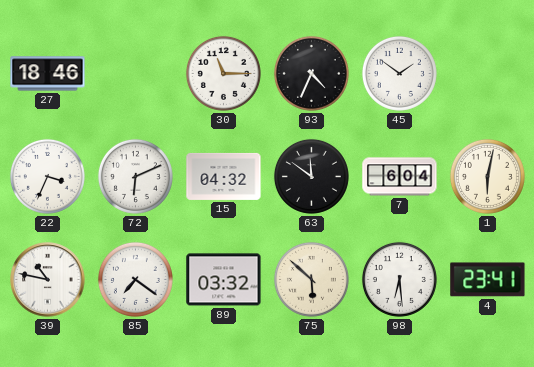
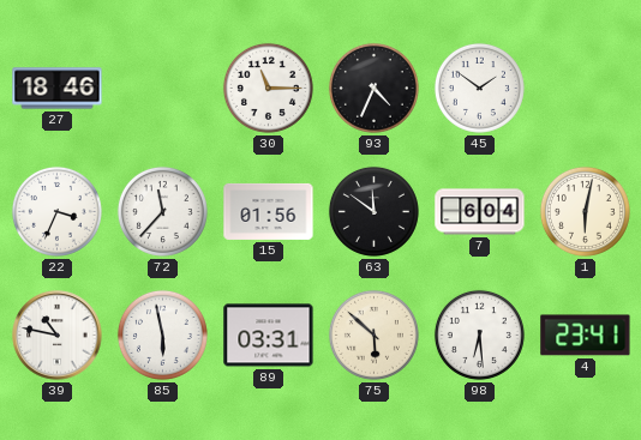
72: 6:11 -> 11:37
15: 04:32 -> 01:56
85: 7:21 -> 5:58
89: 03:32 -> 03:31
